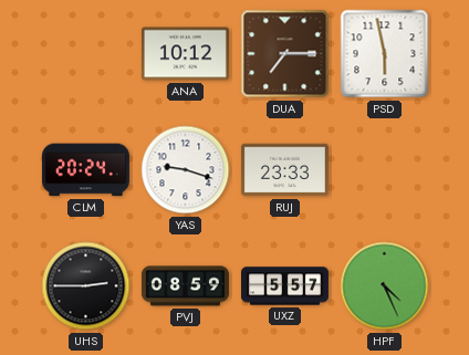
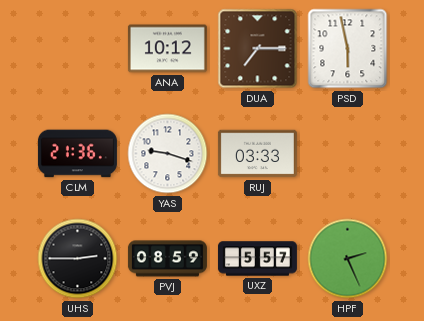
CLM: 20:24 -> 21:36
RUJ: 23:33 -> 03:33
HPF: 4:26 -> 2:26
